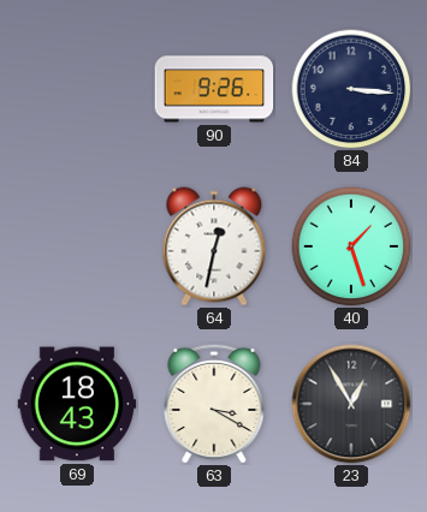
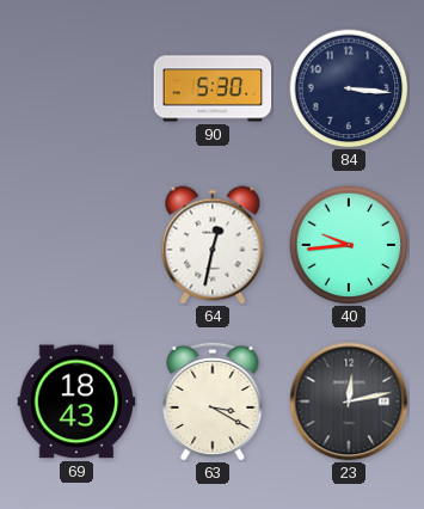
90: 9:26 -> 5:30
40: 1:27 -> 9:44
23: 12:55 -> 12:13
